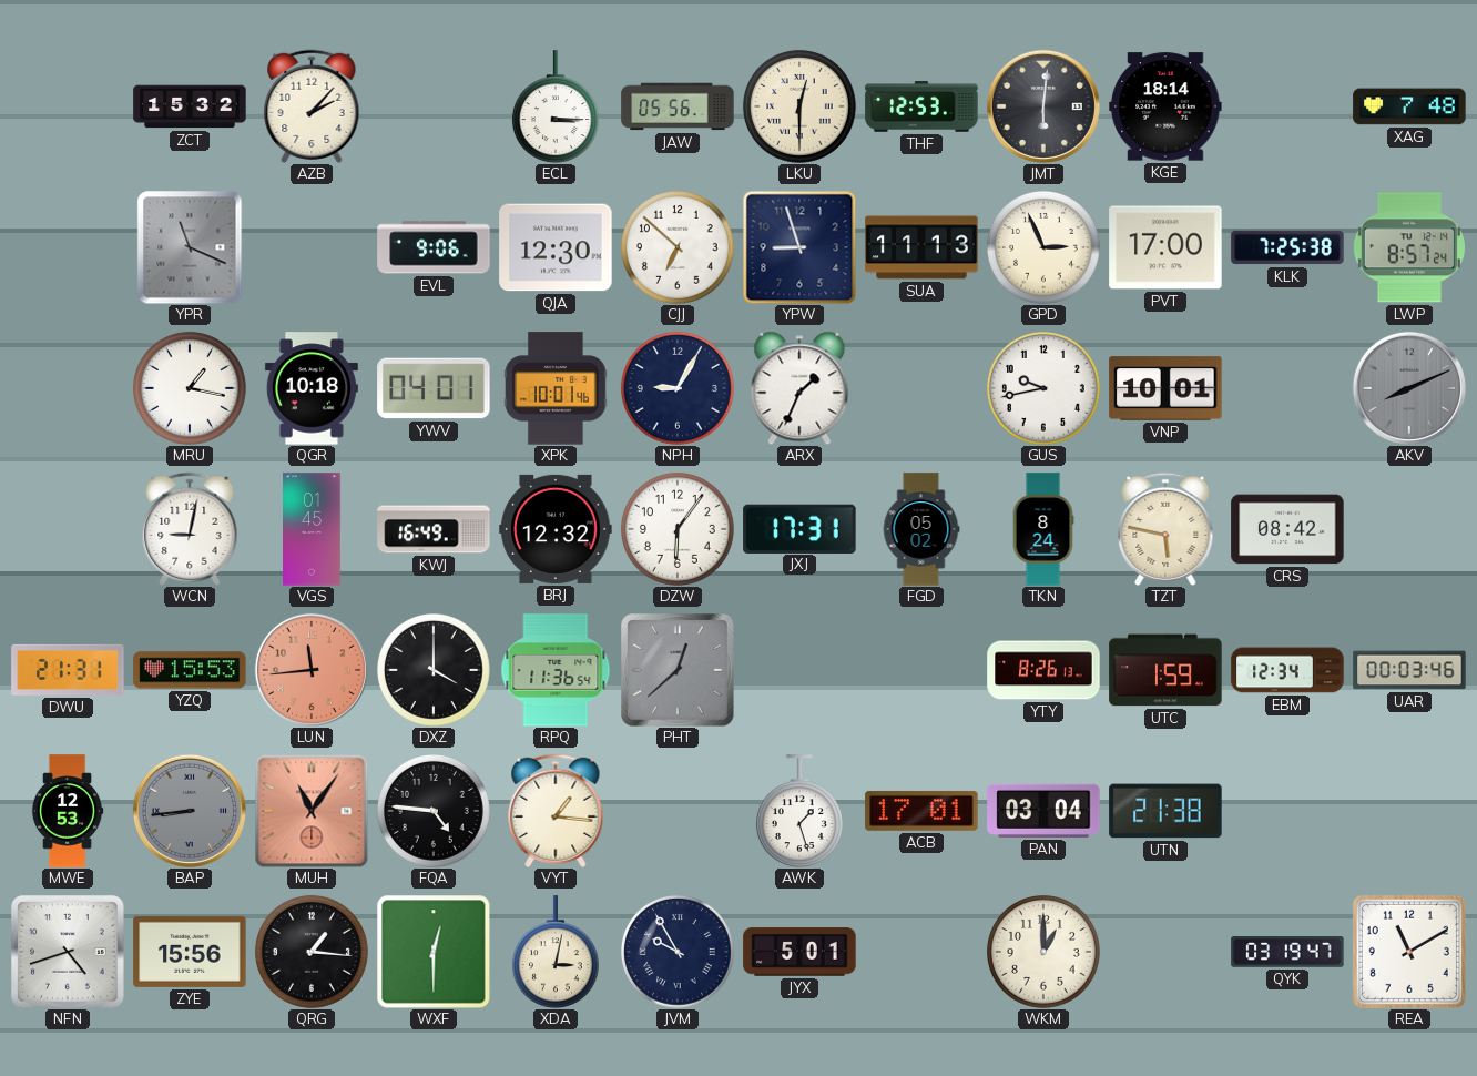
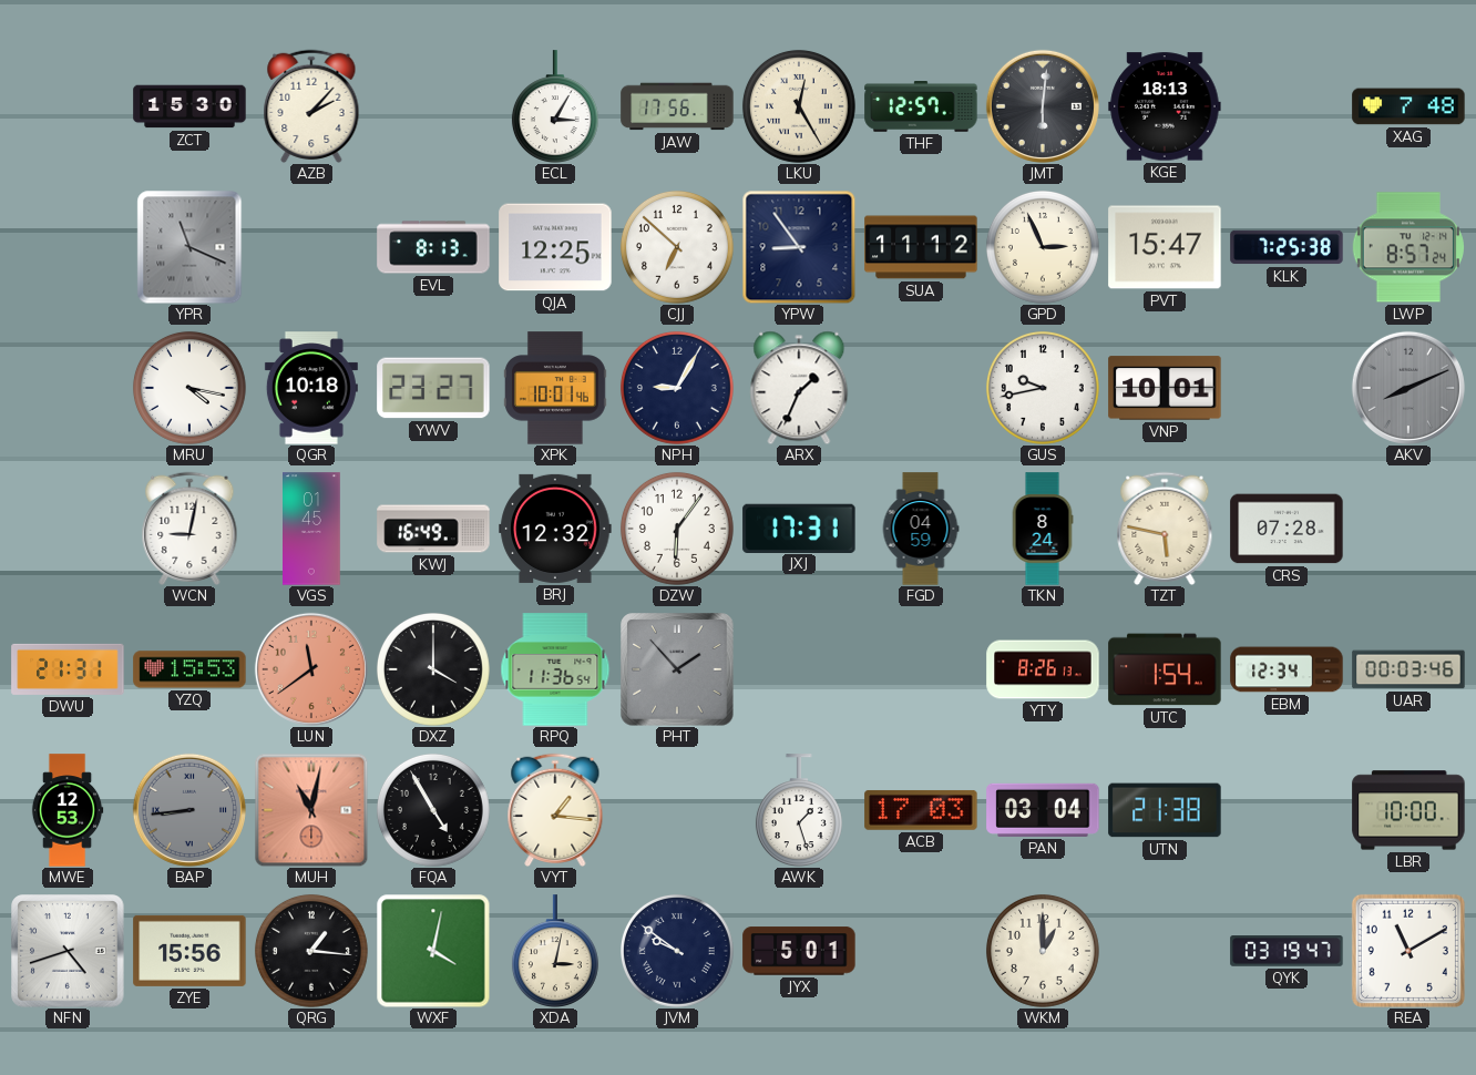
ZCT: 15:32 -> 15:30
ECL: 3:15 -> 3:05
JAW: 05:56 -> 17:56
LKU: 12:30 -> 12:25
THF: 12:53 -> 12:57
KGE: 18:14 -> 18:13
EVL: 9:06 -> 8:13
QJA: 12:30 -> 12:25
YPW: 8:57 -> 8:54
SUA: 11:13 -> 11:12
PVT: 17:00 -> 15:47
MRU: 1:17 -> 4:17
YWV: 04:01 -> 23:27
FGD: 05:02 -> 04:59
CRS: 08:42 -> 07:28
LUN: 11:44 -> 11:39
PHT: 12:38 -> 1:53
UTC: 1:59 -> 1:54
MUH: 11:06 -> 11:02
FQA: 4:46 -> 4:55
ACB: 17:01 -> 17:03
LBR: none -> 10:00
WXF: 12:30 -> 4:02
JVM: 9:55 -> 9:51
